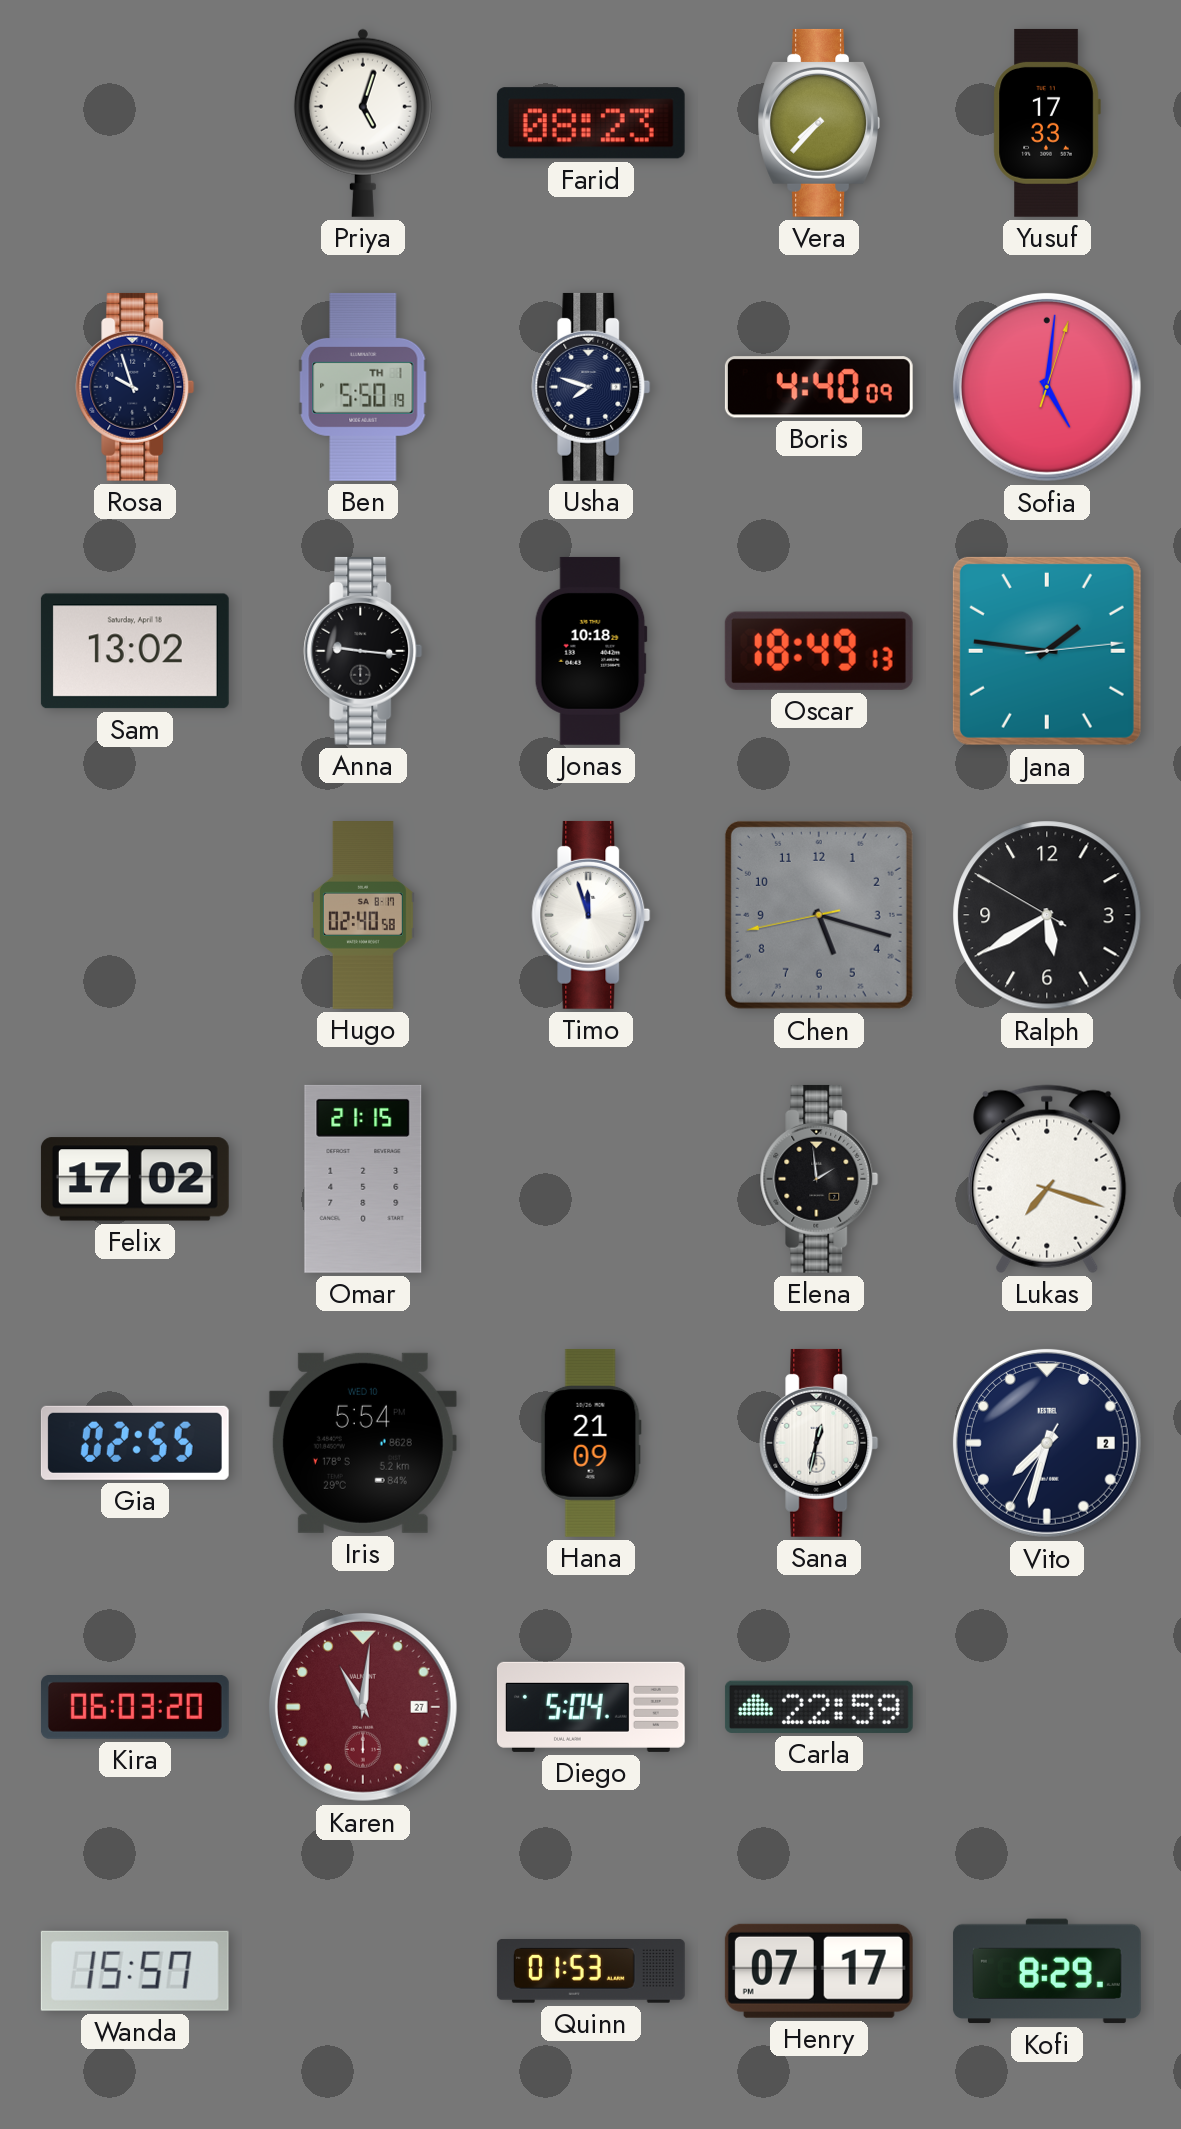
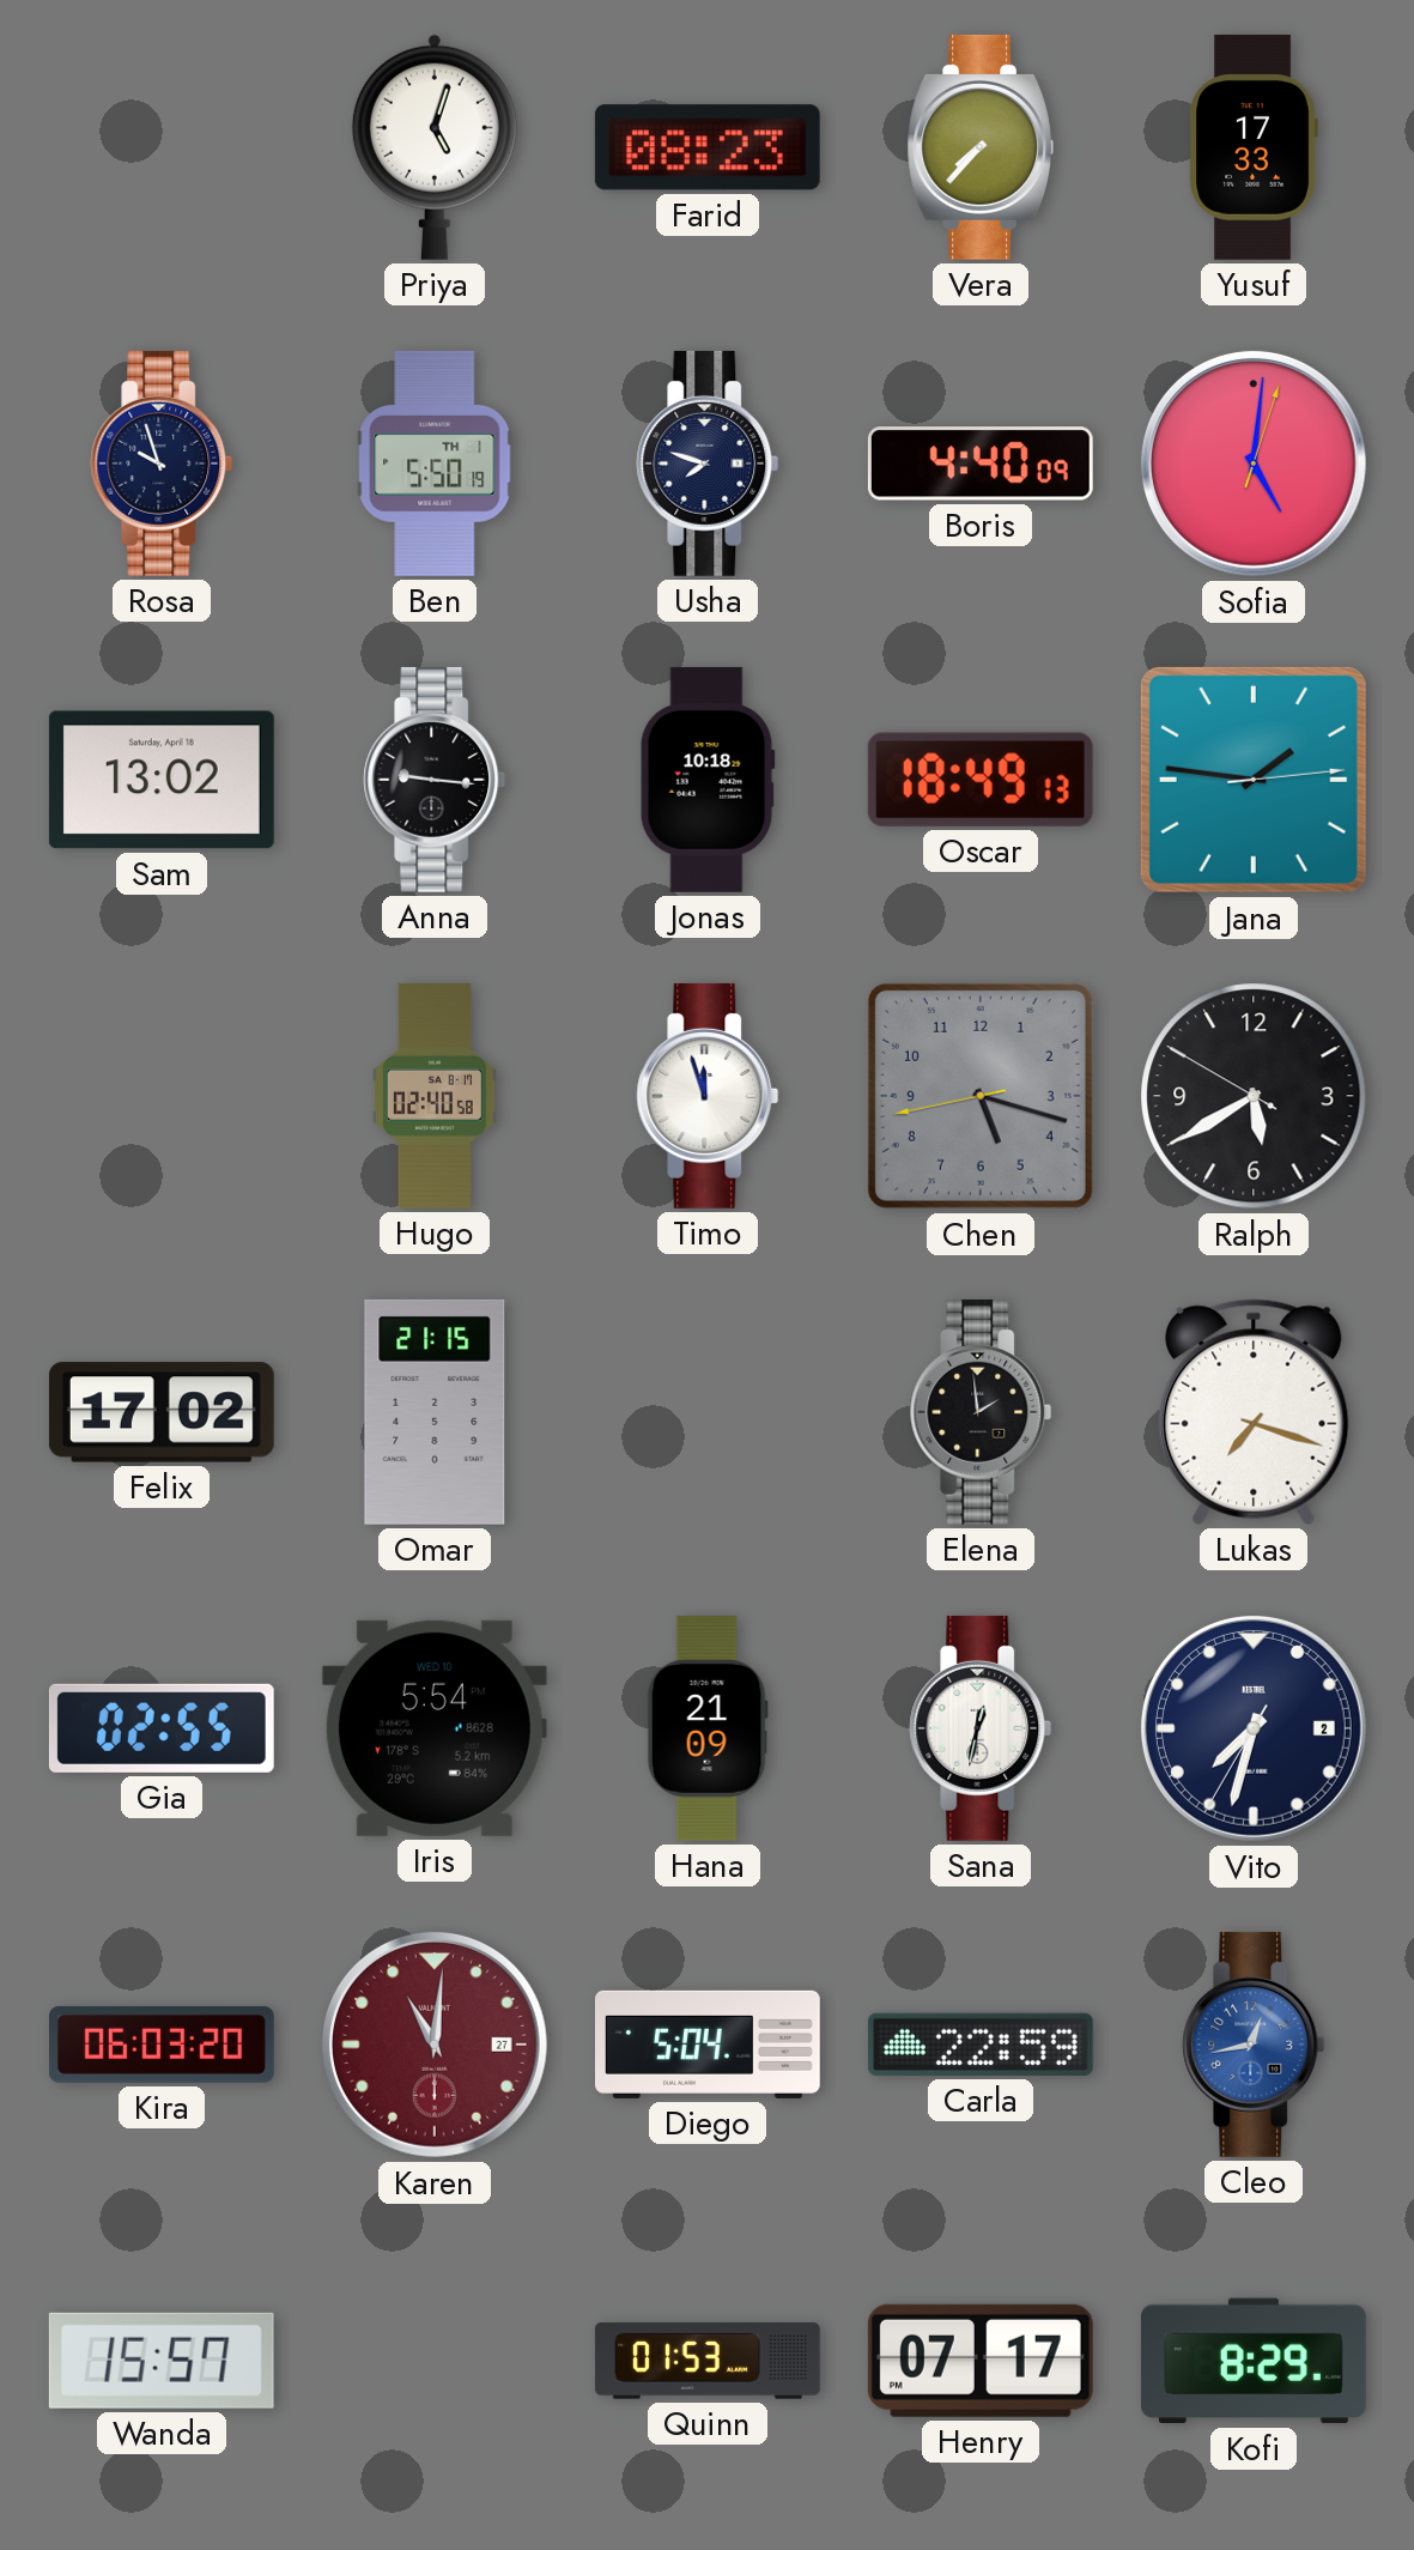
Cleo: none -> 12:43
